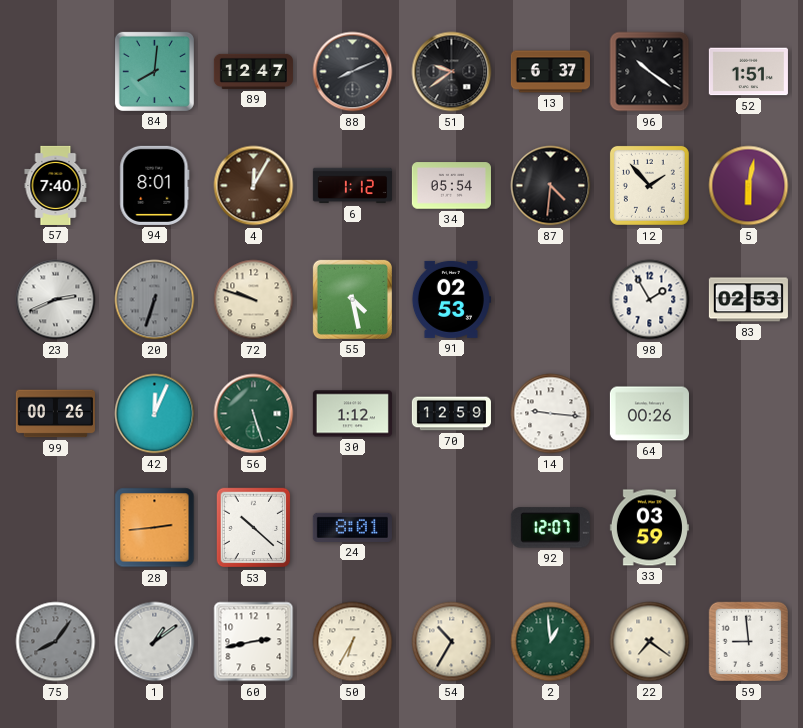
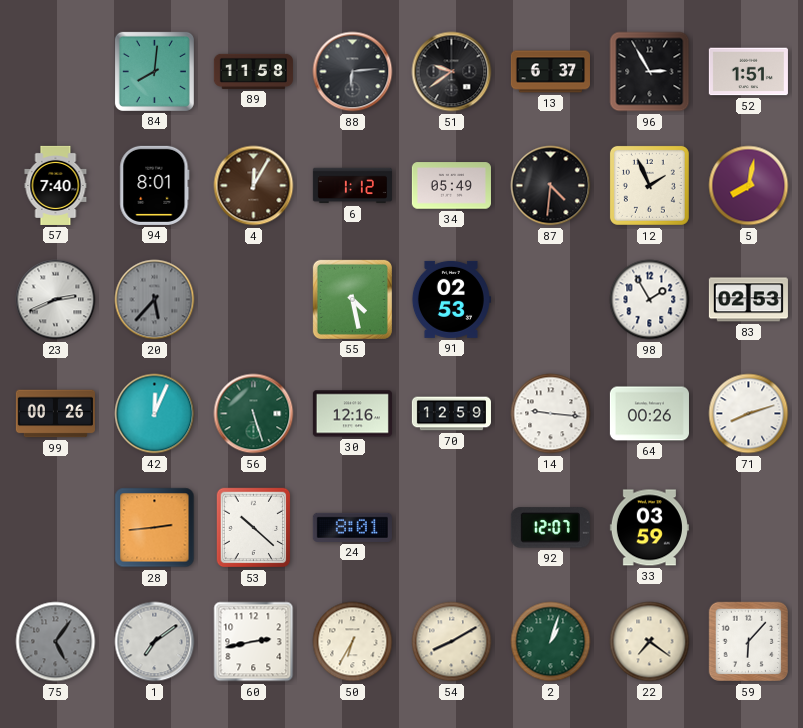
89: 12:47 -> 11:58
88: 8:11 -> 6:14
96: 10:21 -> 2:55
34: 05:54 -> 05:49
12: 1:53 -> 1:56
5: 6:02 -> 8:02
20: 6:33 -> 5:37
72: 9:48 -> none
30: 1:12 -> 12:16
71: none -> 8:12
75: 8:06 -> 5:06
1: 1:09 -> 7:09
54: 10:35 -> 8:10
2: 12:59 -> 1:03
59: 8:59 -> 6:07
